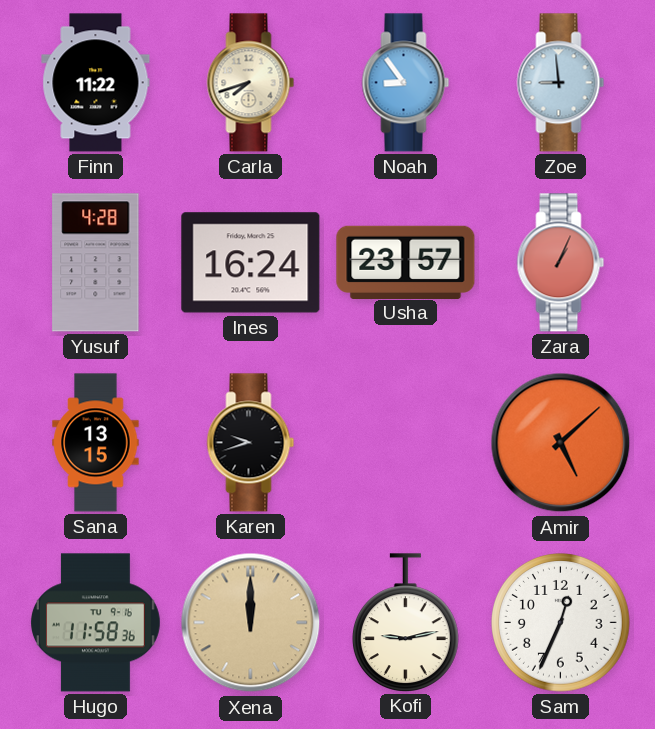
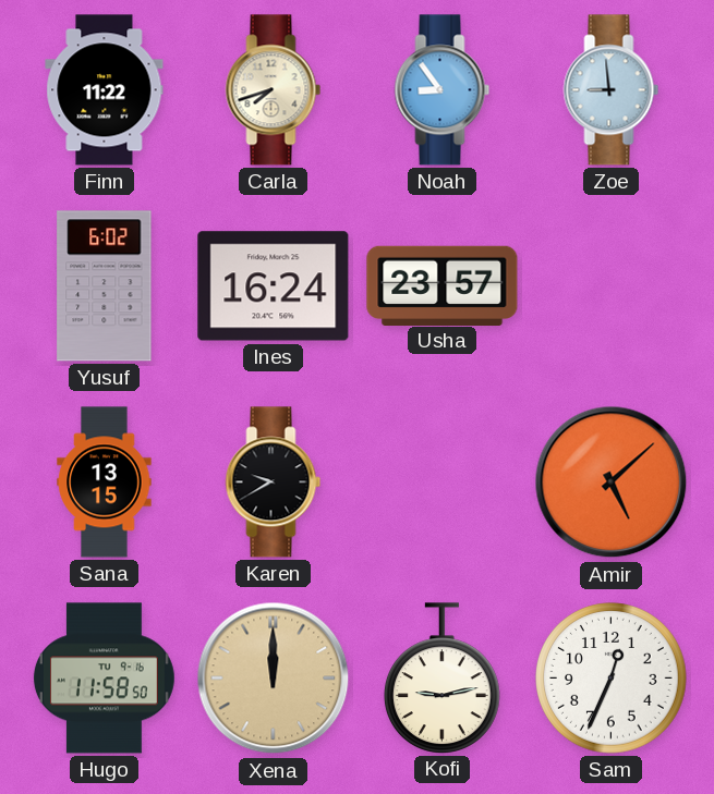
Yusuf: 4:28 -> 6:02
Zara: 1:04 -> none
Karen: 9:42 -> 9:40
Hugo: 11:58:36 -> 11:58:50
